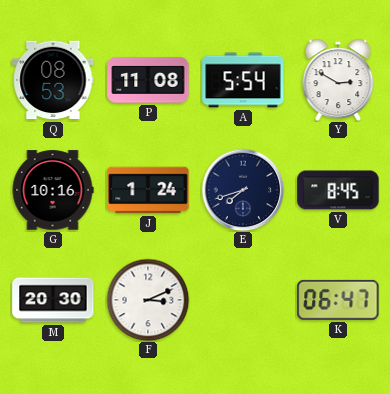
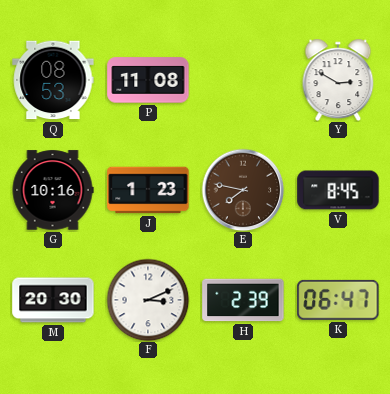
A: 5:54 -> none
J: 1:24 -> 1:23
E: 7:42 -> 7:47
E dial: navy -> brown
H: none -> 2:39
